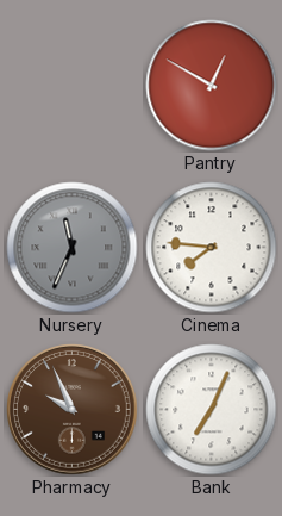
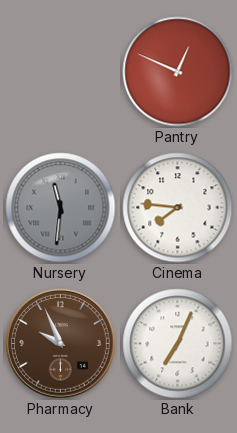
Pantry: 12:50 -> 12:49
Nursery: 11:34 -> 11:31
